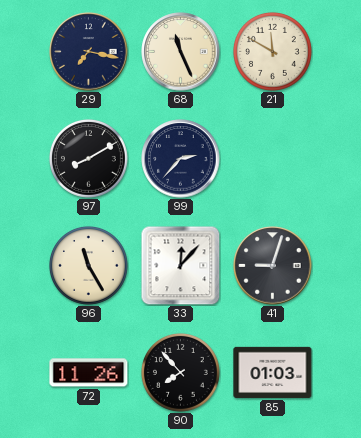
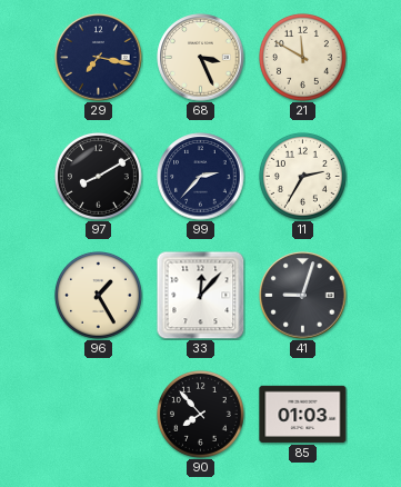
68: 11:26 -> 3:26
11: none -> 2:35
96: 11:25 -> 1:25
72: 11:26 -> none
